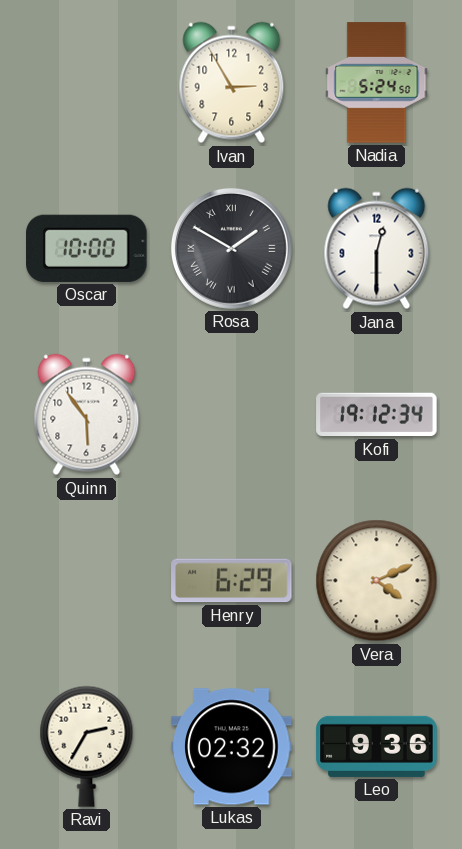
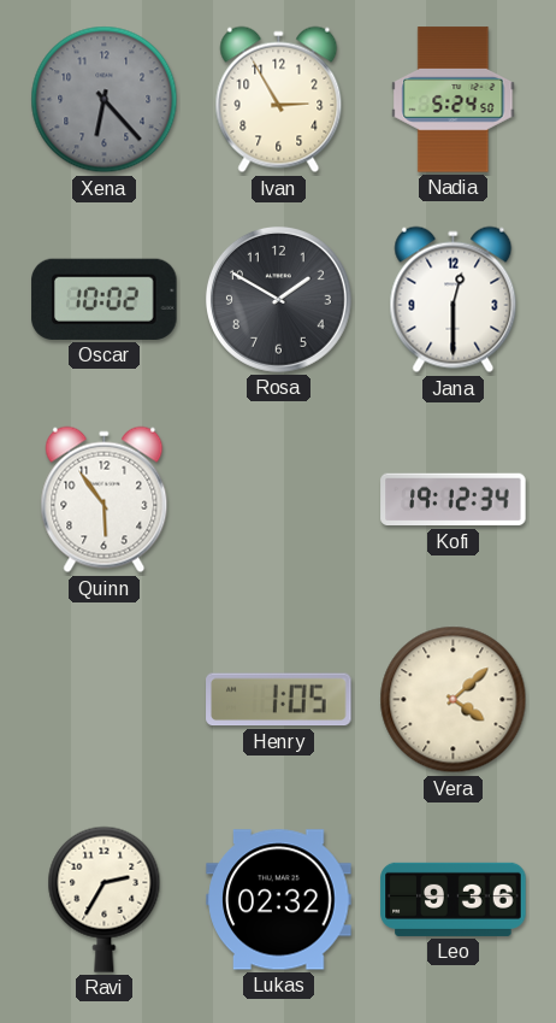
Xena: none -> 6:23
Oscar: 10:00 -> 10:02
Rosa numerals: Roman -> Arabic
Henry: 6:29 -> 1:05
Vera: 4:11 -> 4:08
